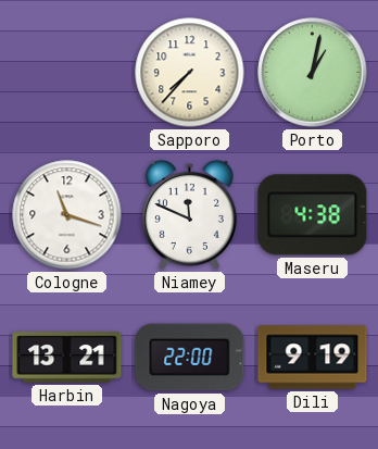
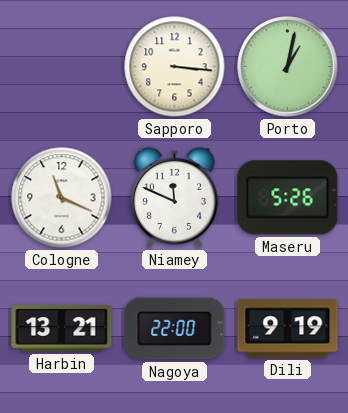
Sapporo: 7:37 -> 3:16
Cologne: 11:18 -> 11:19
Maseru: 4:38 -> 5:26
